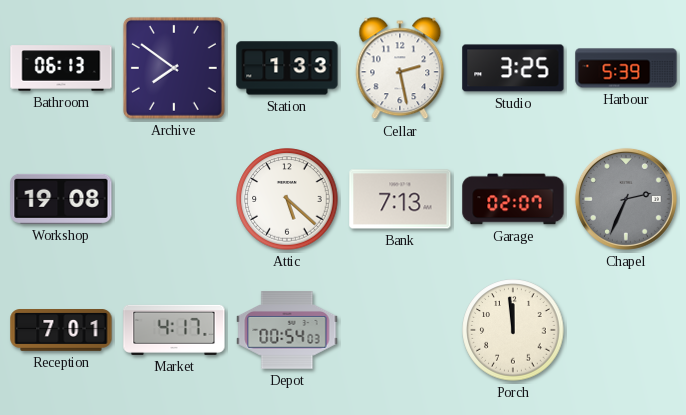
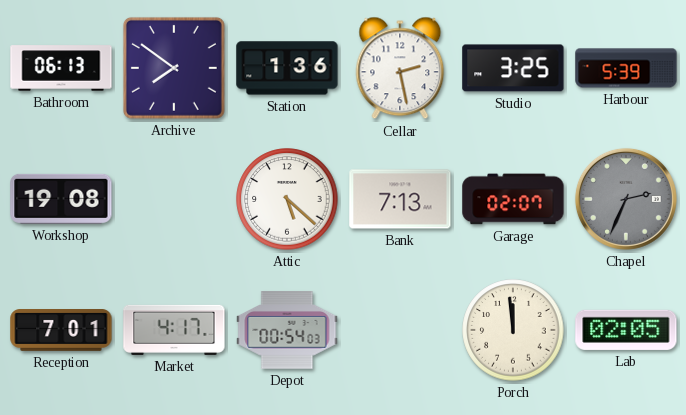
Station: 1:33 -> 1:36
Lab: none -> 02:05
